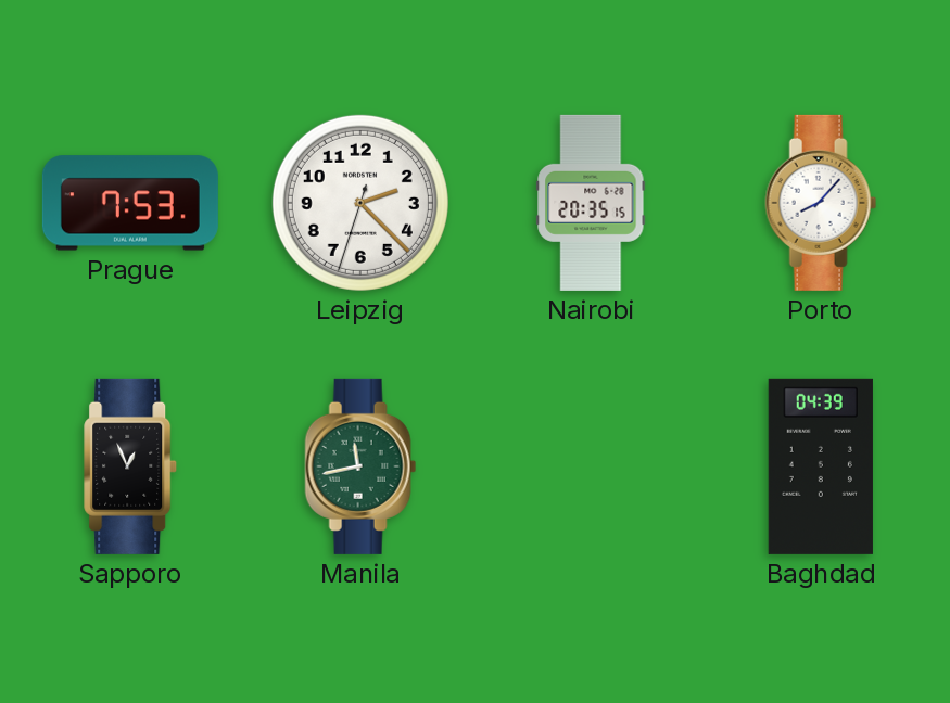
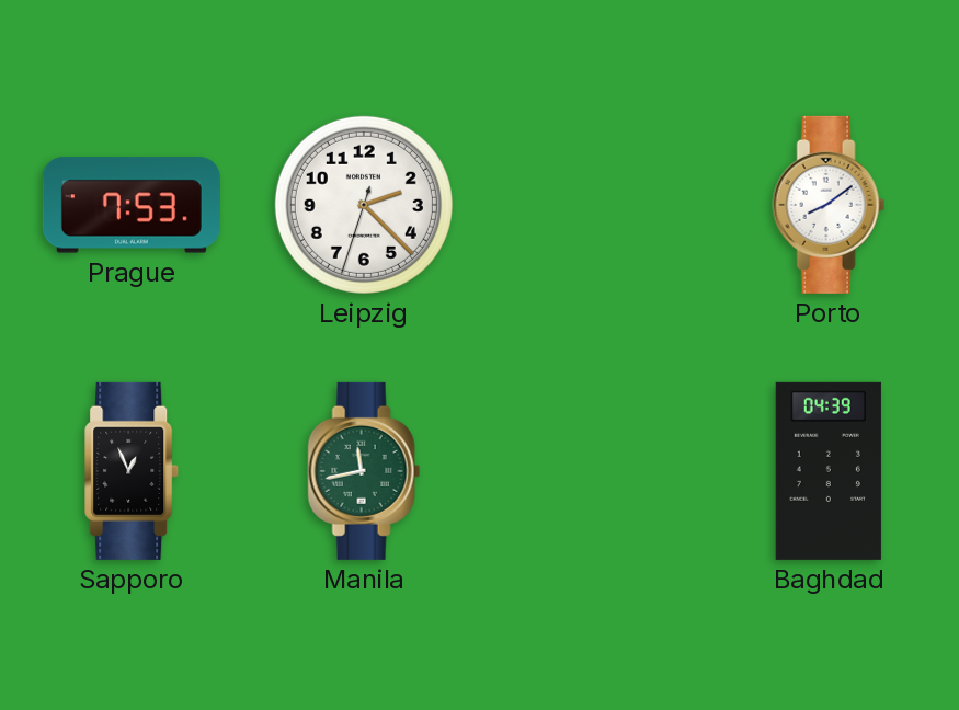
Nairobi: 20:35 -> none
Porto: 8:07 -> 8:09
